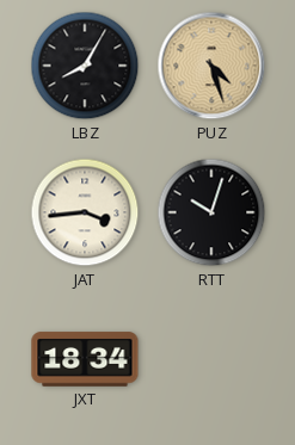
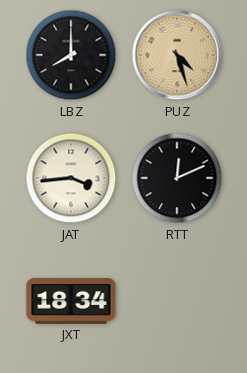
LBZ: 8:05 -> 8:00
RTT: 10:03 -> 12:11
